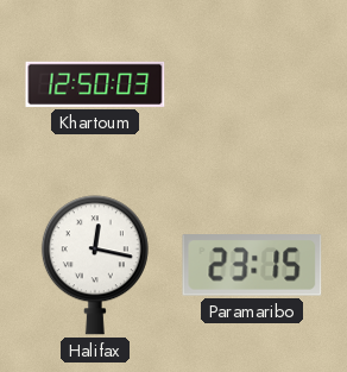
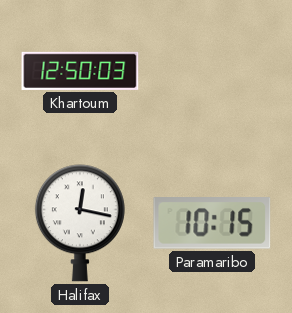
Paramaribo: 23:15 -> 10:15
